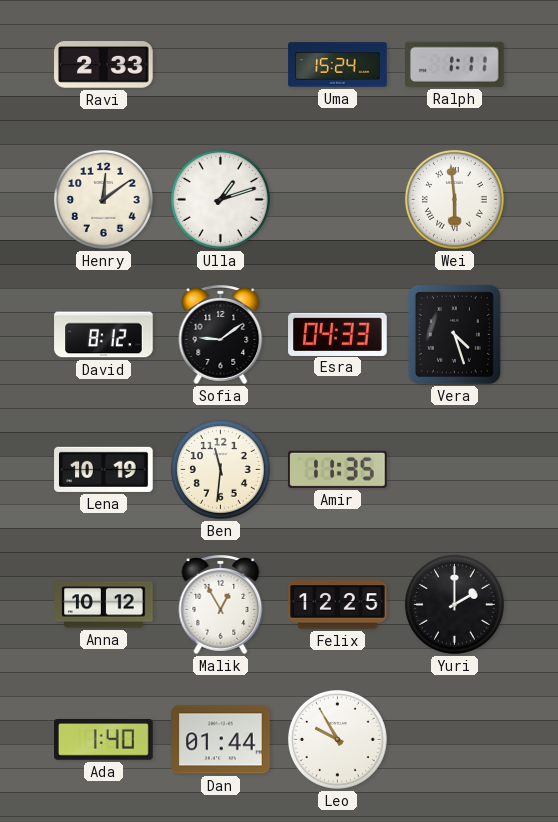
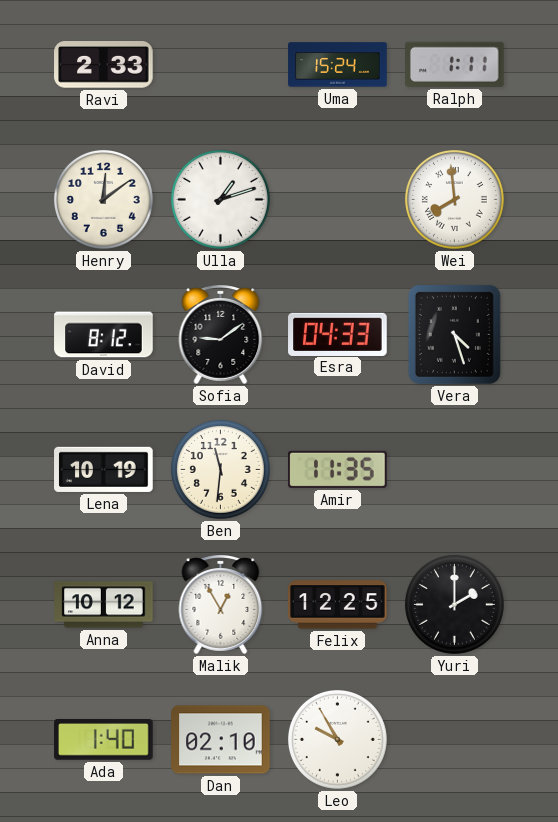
Wei: 5:59 -> 7:59
Dan: 01:44 -> 02:10
